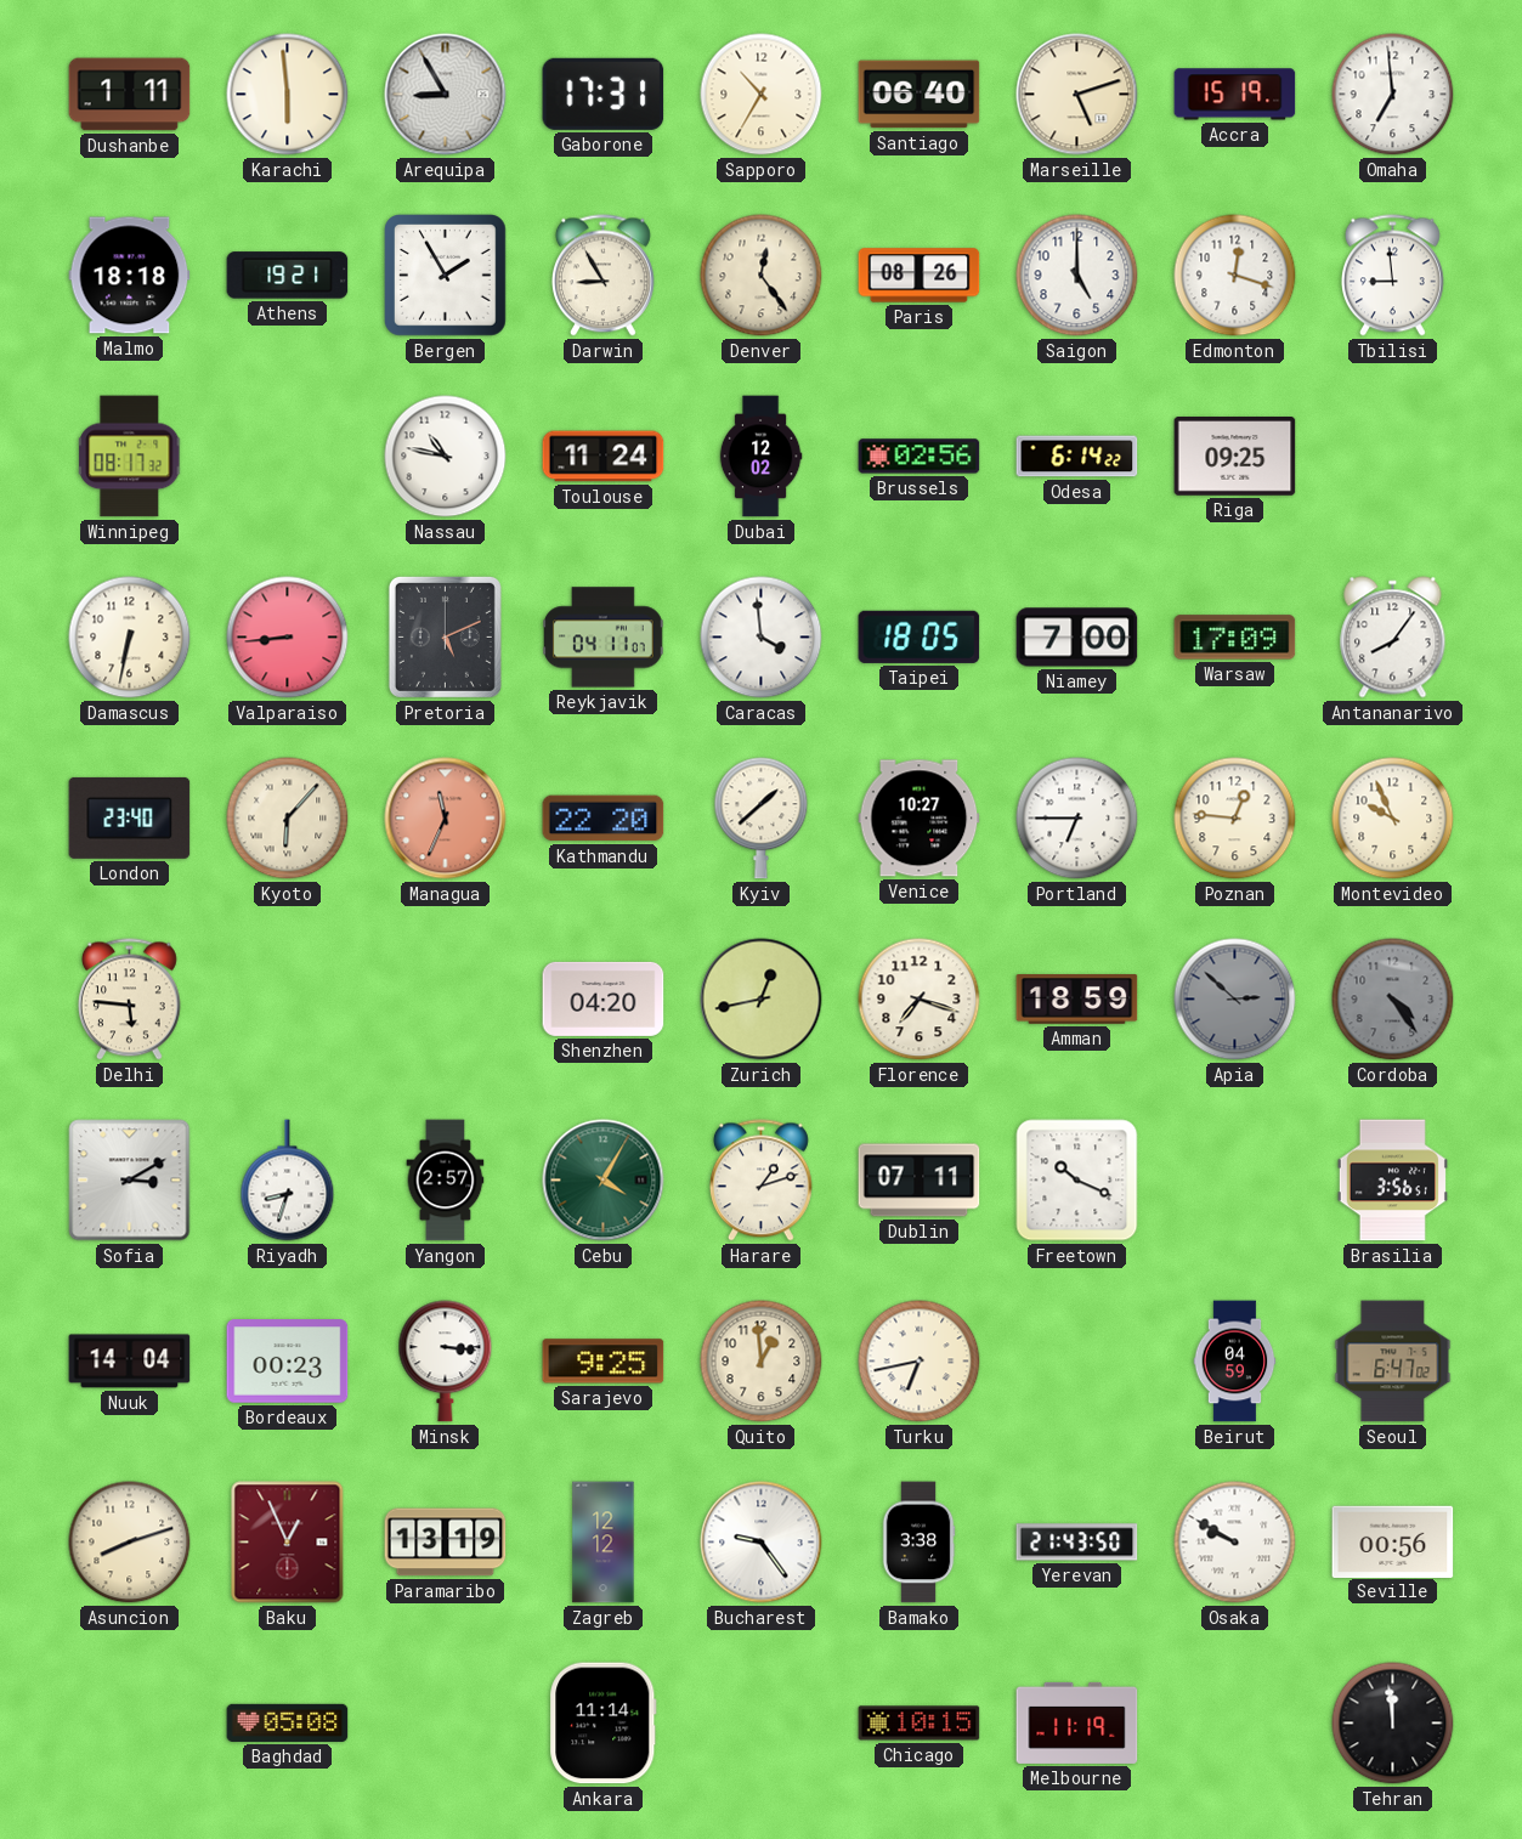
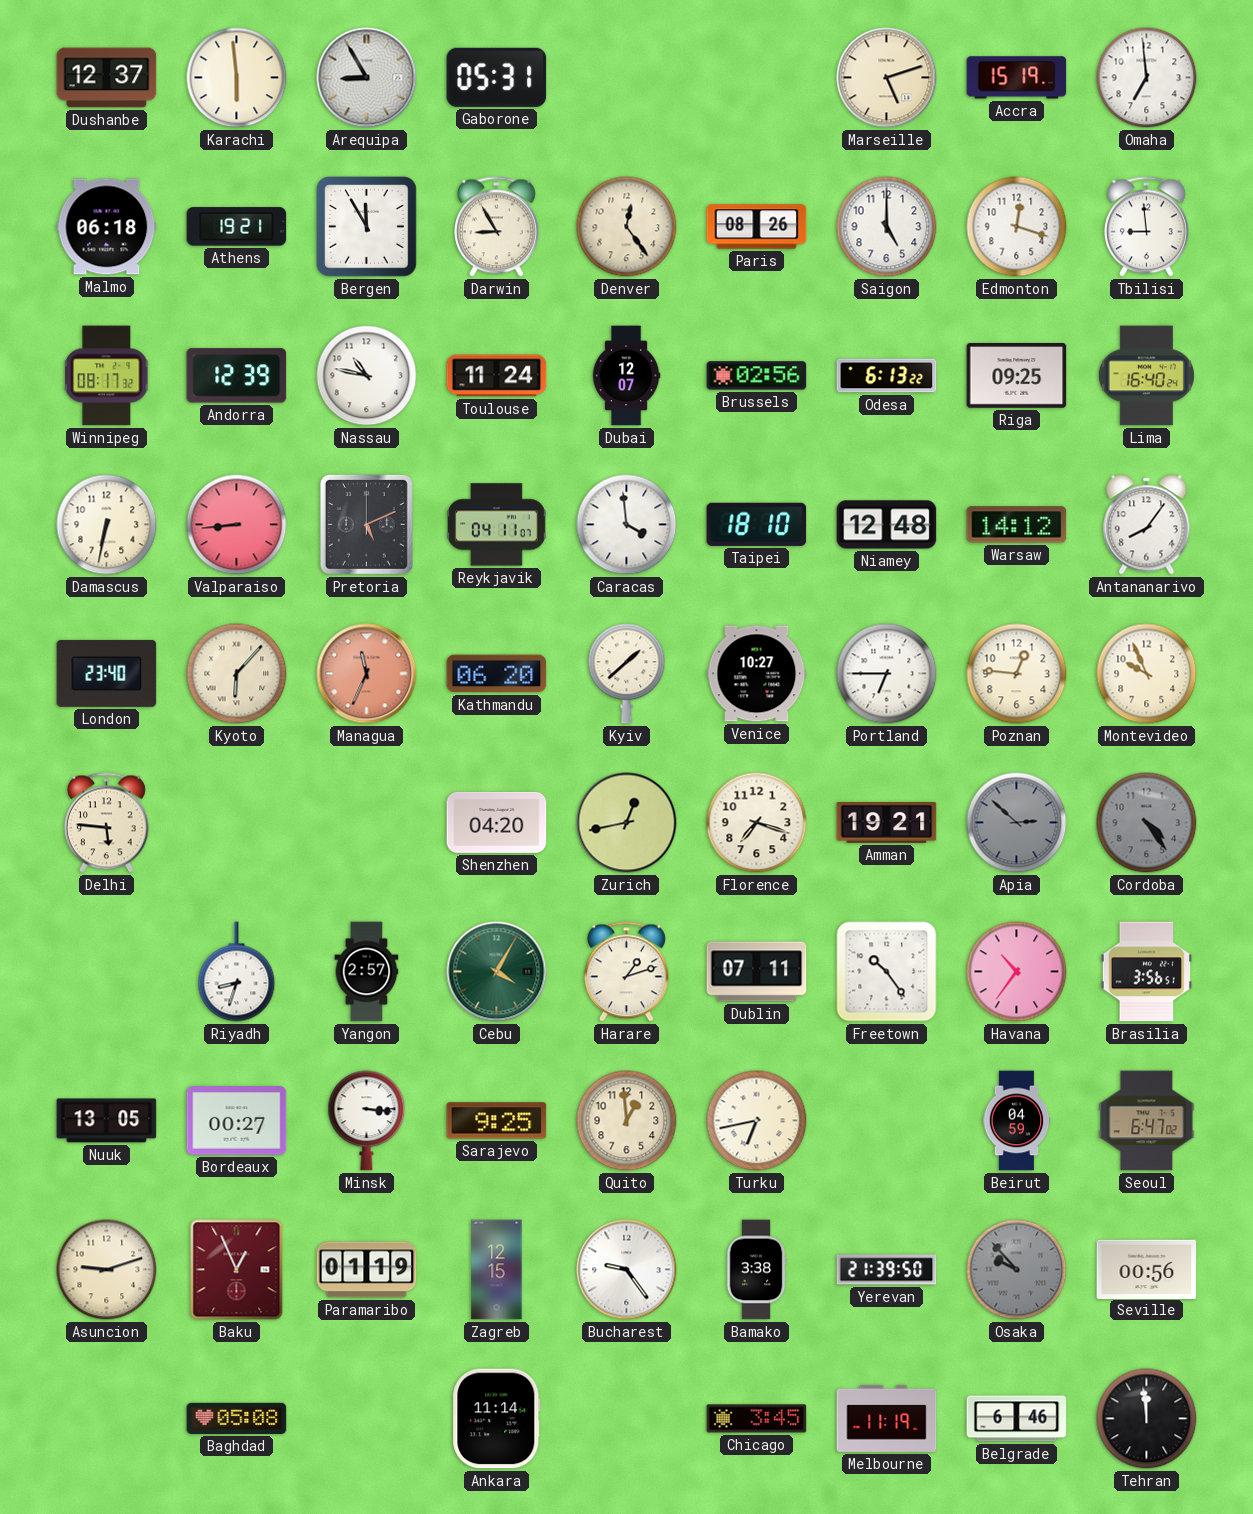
Dushanbe: 1:11 -> 12:37
Gaborone: 17:31 -> 05:31
Sapporo: 10:35 -> none
Santiago: 06:40 -> none
Malmo: 18:18 -> 06:18
Bergen: 1:55 -> 11:55
Andorra: none -> 12:39
Dubai: 12:02 -> 12:07
Odesa: 6:14 -> 6:13
Lima: none -> 16:40
Taipei: 18:05 -> 18:10
Niamey: 7:00 -> 12:48
Warsaw: 17:09 -> 14:12
Kathmandu: 22:20 -> 06:20
Amman: 18:59 -> 19:21
Sofia: 3:10 -> none
Freetown: 10:19 -> 10:24
Havana: none -> 10:36
Nuuk: 14:04 -> 13:05
Bordeaux: 00:23 -> 00:27
Asuncion: 8:12 -> 9:12
Paramaribo: 13:19 -> 01:19
Zagreb: 12:12 -> 12:15
Yerevan: 21:43 -> 21:39
Osaka: 9:50 -> 9:53
Osaka dial: white -> grey
Chicago: 10:15 -> 3:45
Belgrade: none -> 6:46
